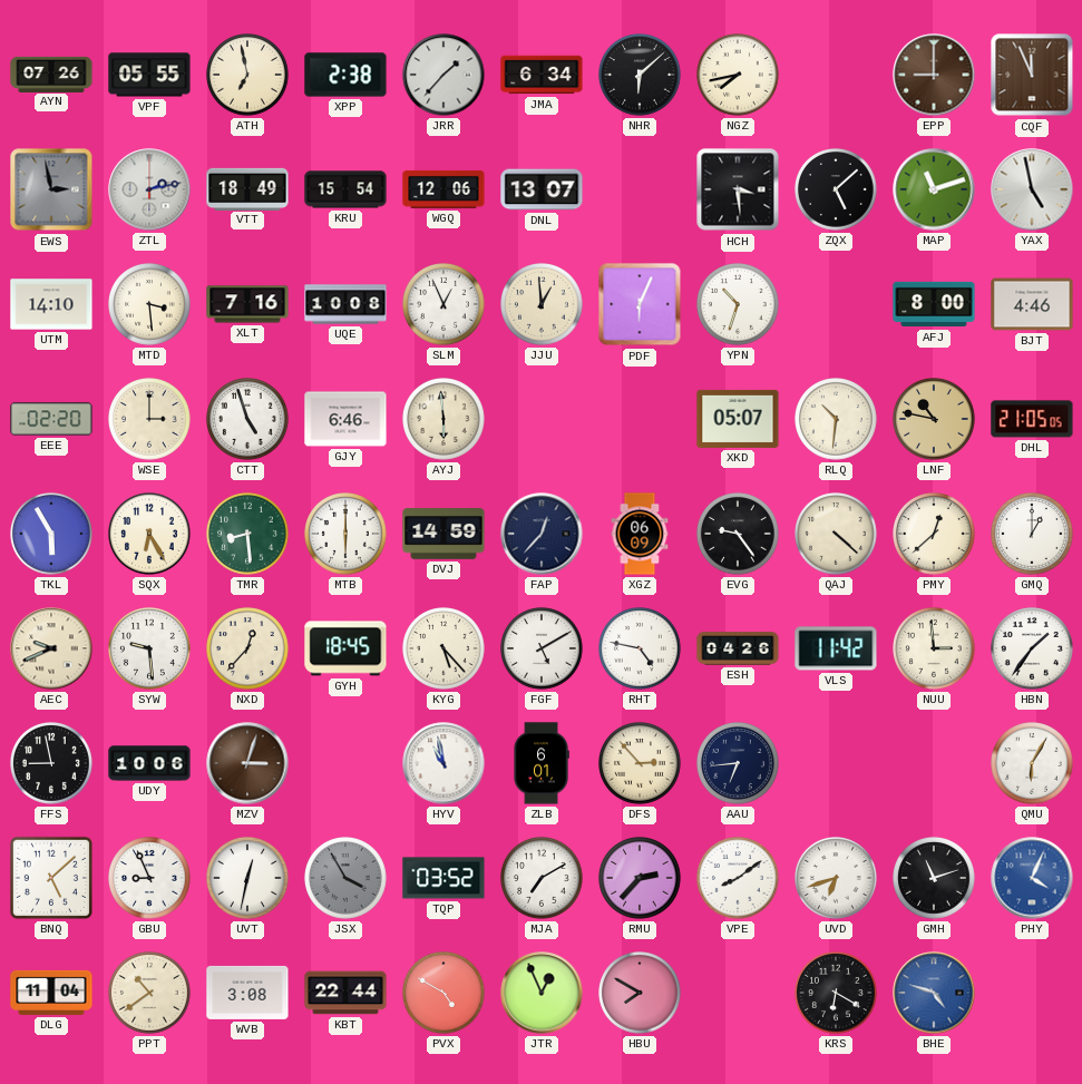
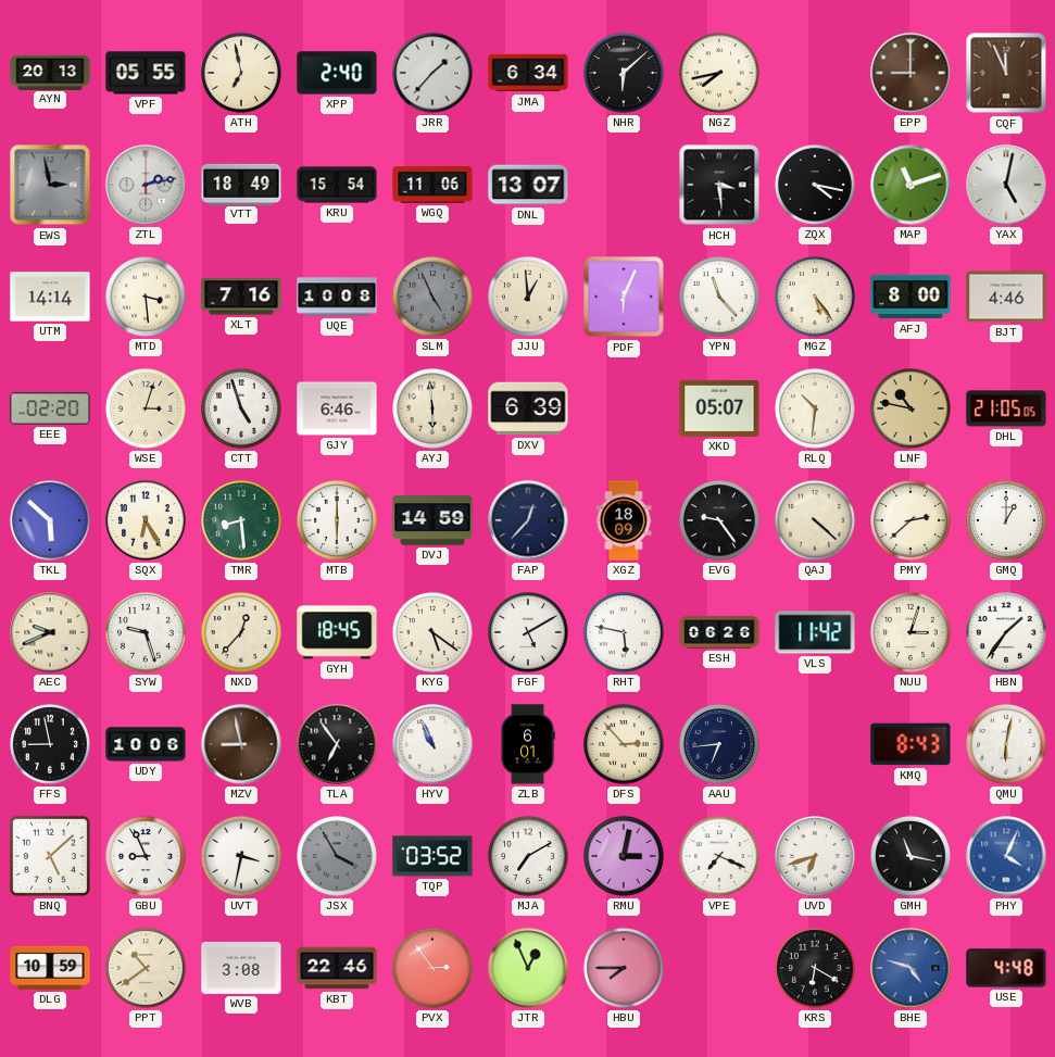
AYN: 07:26 -> 20:13
XPP: 2:38 -> 2:40
WGQ: 12:06 -> 11:06
ZQX: 5:08 -> 4:17
YAX: 4:58 -> 5:02
UTM: 14:10 -> 14:14
SLM: 12:56 -> 4:56
SLM dial: white -> grey
YPN: 10:33 -> 11:23
MGZ: none -> 5:24
WSE: 3:00 -> 3:03
DXV: none -> 6:39
TKL: 5:55 -> 5:52
XGZ: 06:09 -> 18:09
PMY: 12:38 -> 2:38
SYW: 9:29 -> 9:27
KYG: 5:23 -> 5:21
RHT: 4:47 -> 5:47
ESH: 04:26 -> 06:26
NUU: 2:59 -> 3:03
MZV: 3:03 -> 8:58
TLA: none -> 6:54
HYV: 10:58 -> 10:56
KMQ: none -> 8:43
QMU: 6:05 -> 6:02
UVT: 12:32 -> 3:32
RMU: 2:37 -> 3:02
VPE: 8:09 -> 7:19
GMH: 11:12 -> 11:17
DLG: 11:04 -> 10:59
KBT: 22:44 -> 22:46
PVX: 4:50 -> 2:54
HBU: 7:50 -> 7:45
USE: none -> 4:48
